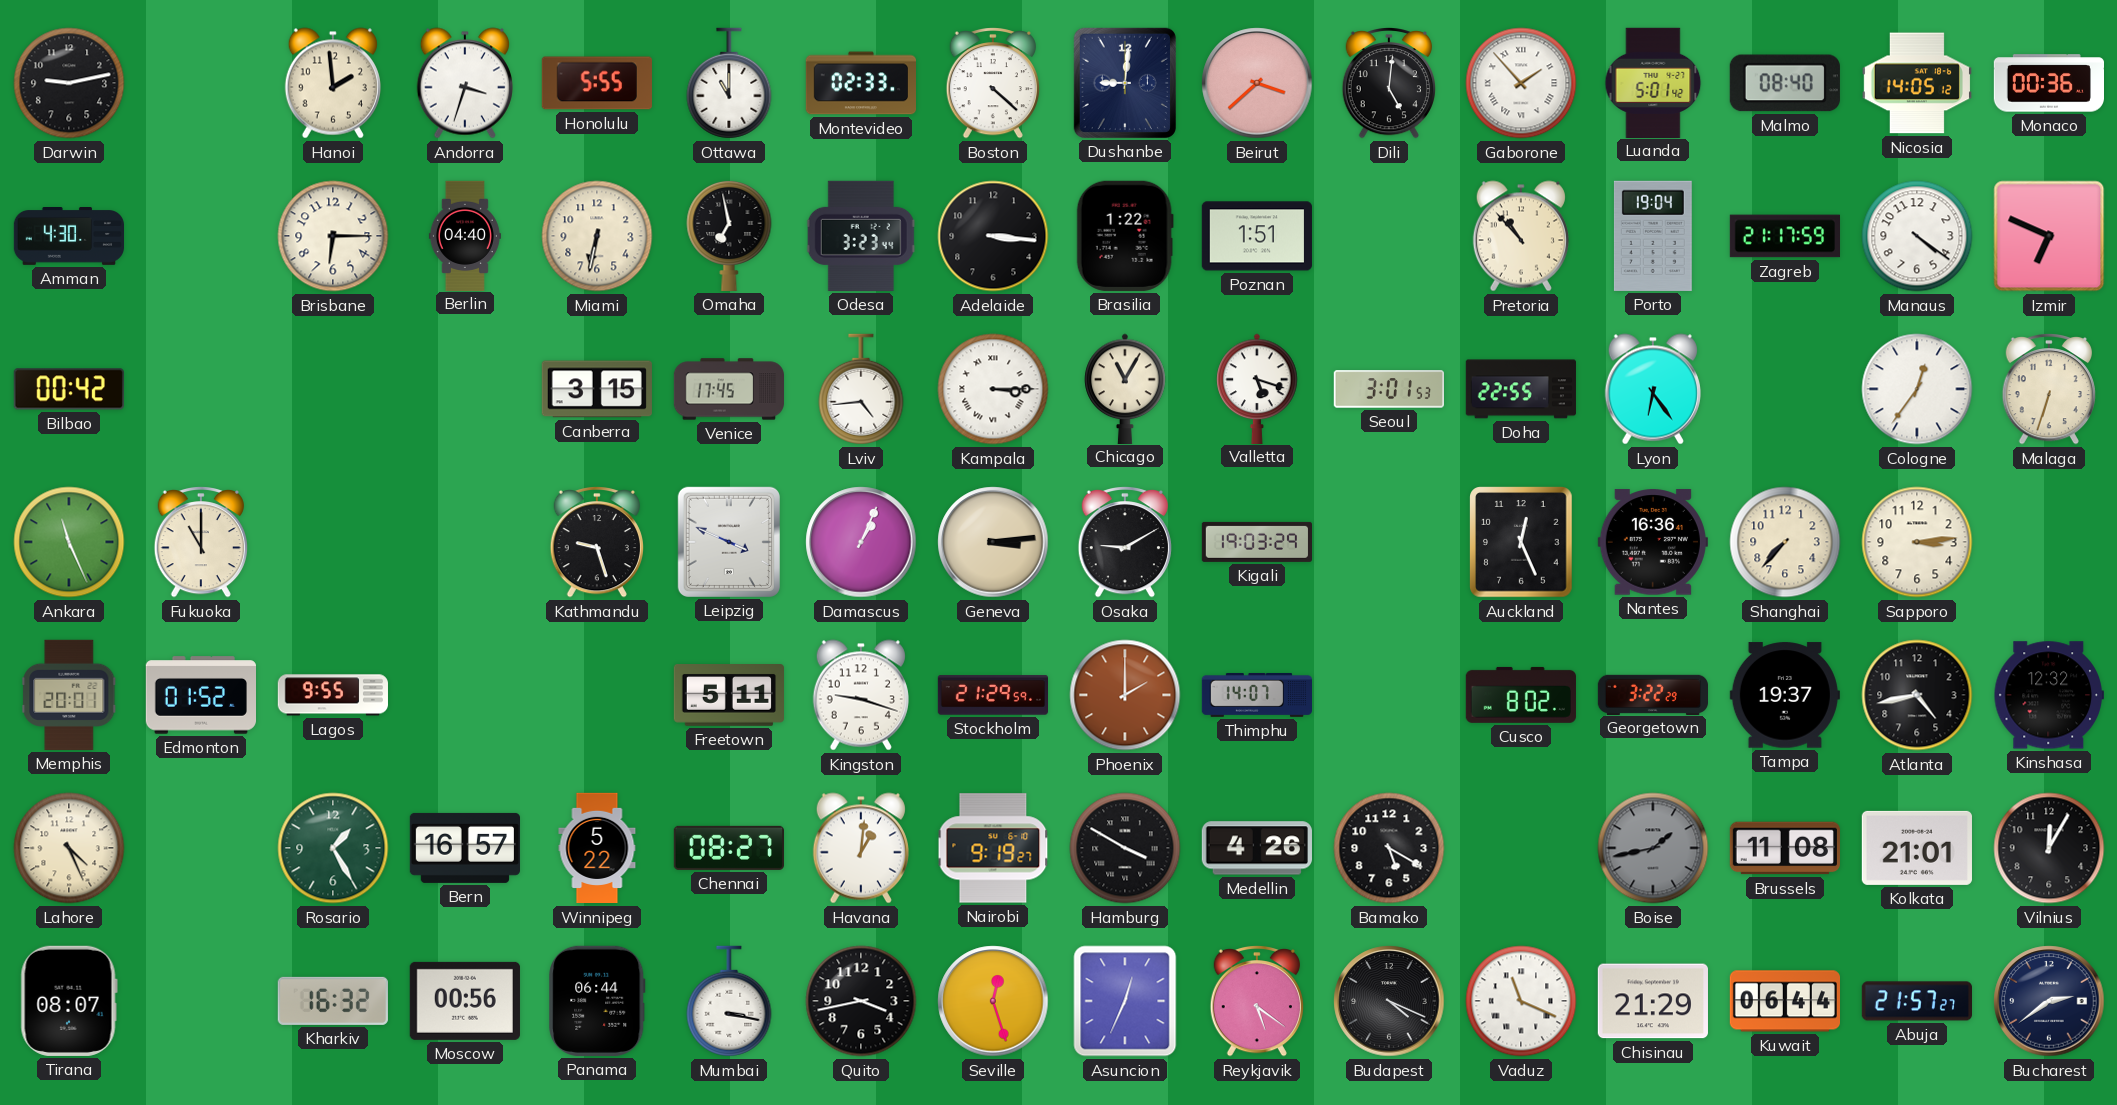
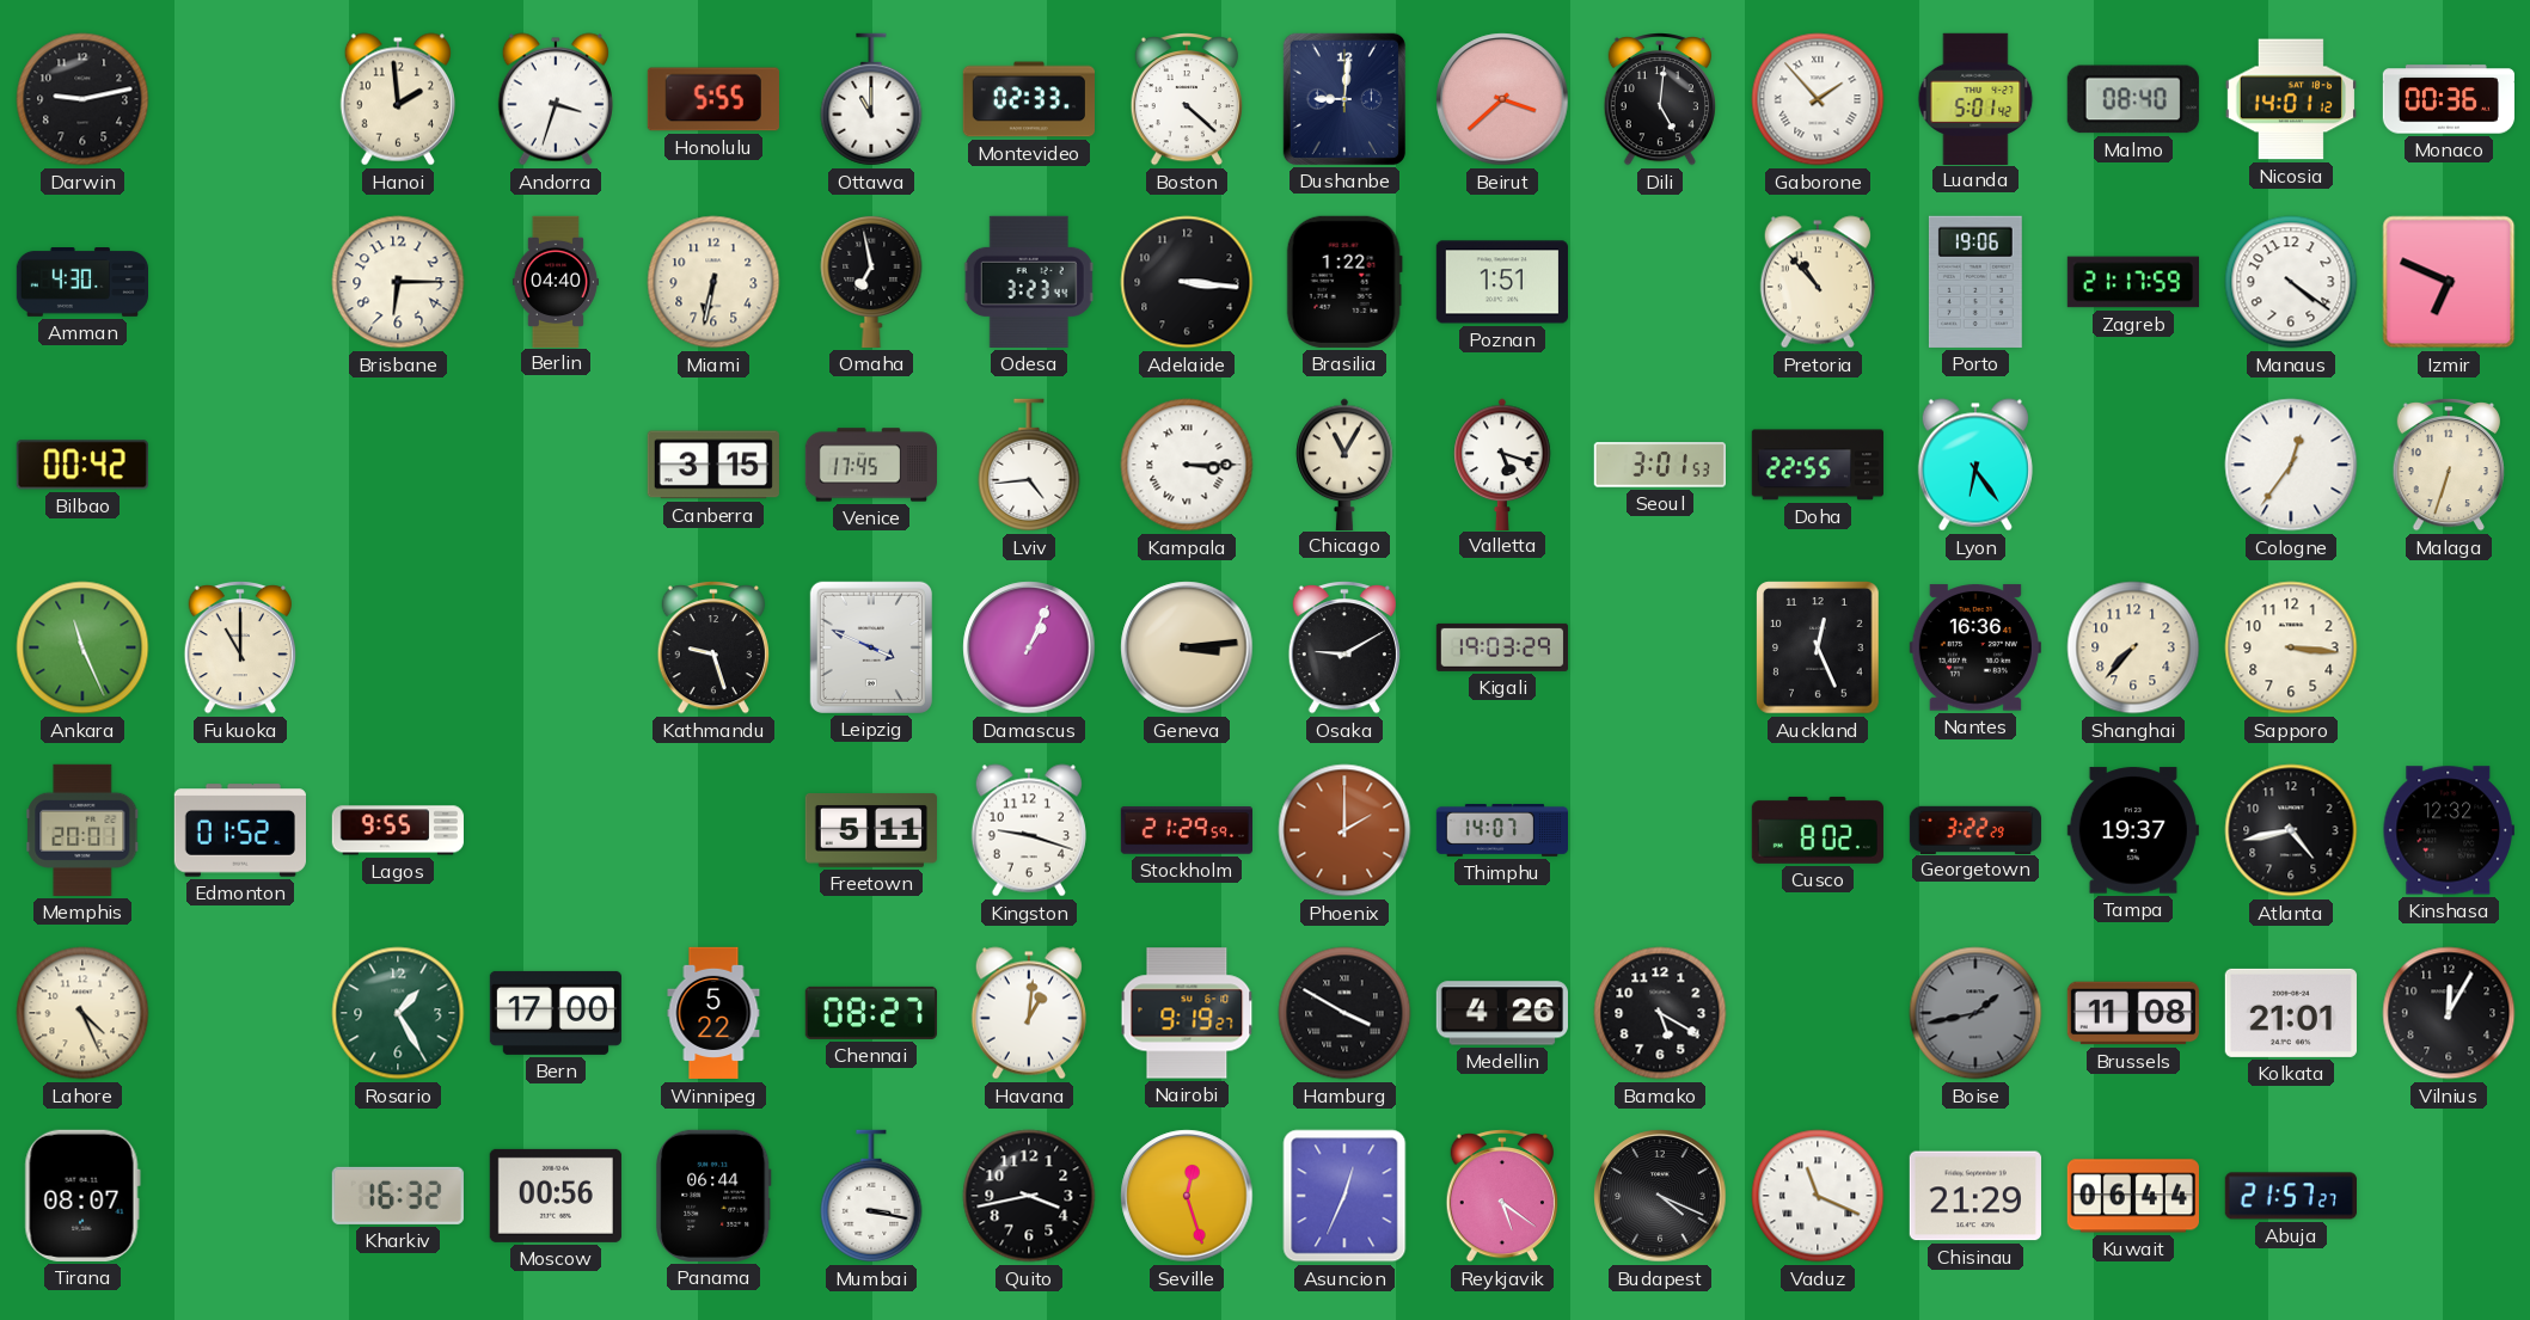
Nicosia: 14:05 -> 14:01
Porto: 19:04 -> 19:06
Sapporo: 3:14 -> 3:16
Bern: 16:57 -> 17:00
Bucharest: 2:39 -> none
